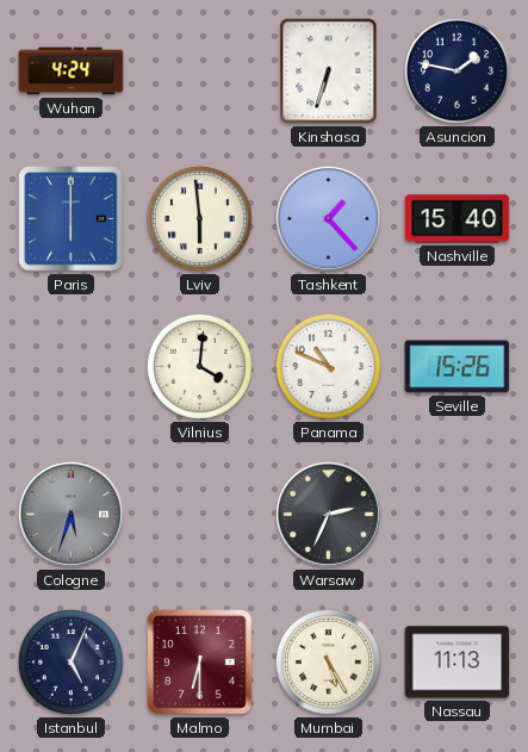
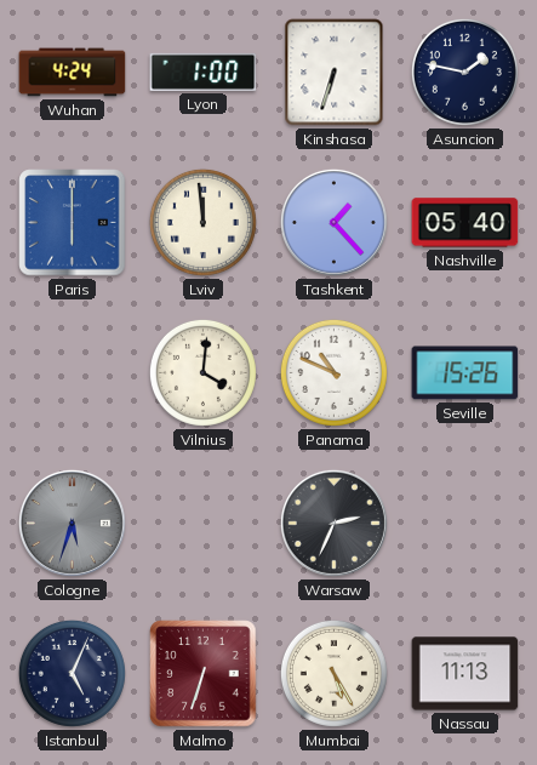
Lyon: none -> 1:00
Lviv: 5:59 -> 11:59
Nashville: 15:40 -> 05:40
Malmo: 6:30 -> 6:33
